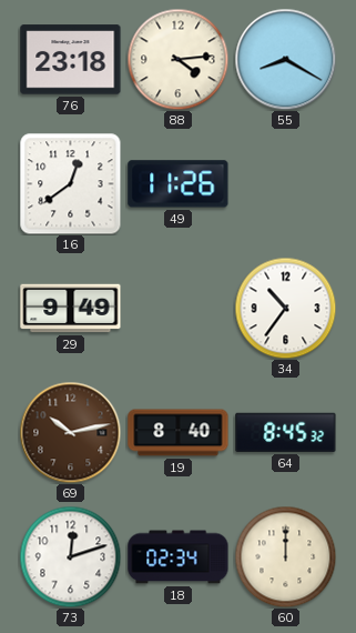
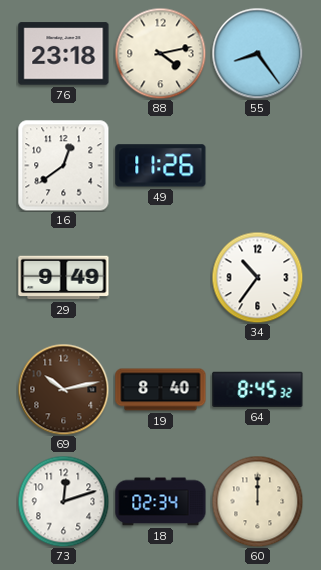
88: 4:14 -> 4:13
55: 8:20 -> 8:24
